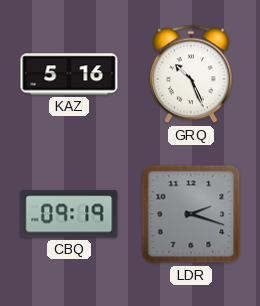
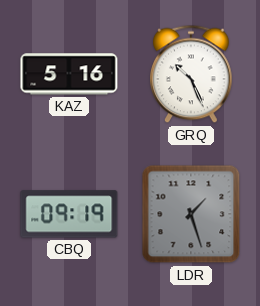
LDR: 2:18 -> 1:27
